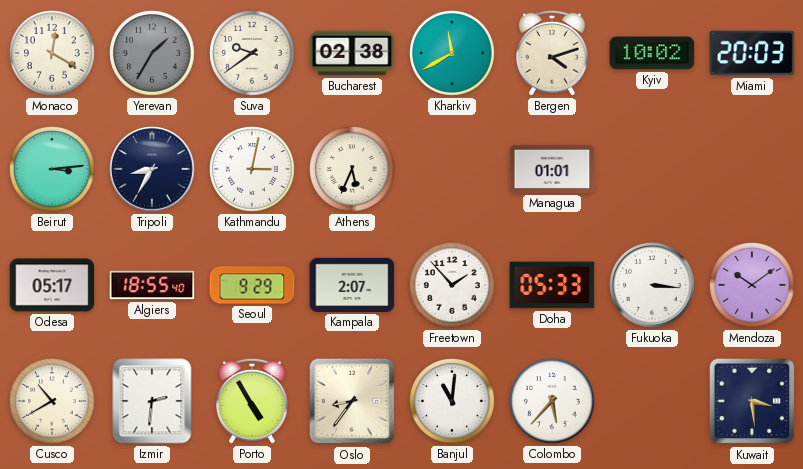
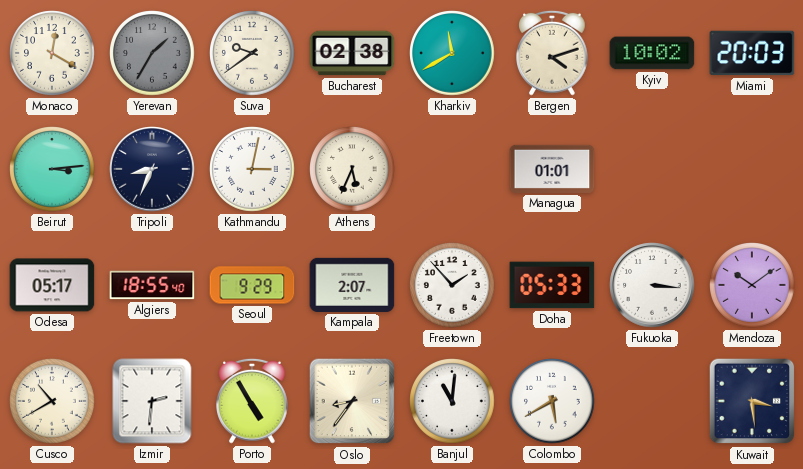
Tripoli: 8:35 -> 8:34
Colombo: 5:37 -> 5:40
